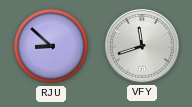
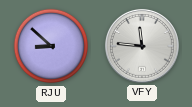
VFY: 11:42 -> 11:46
